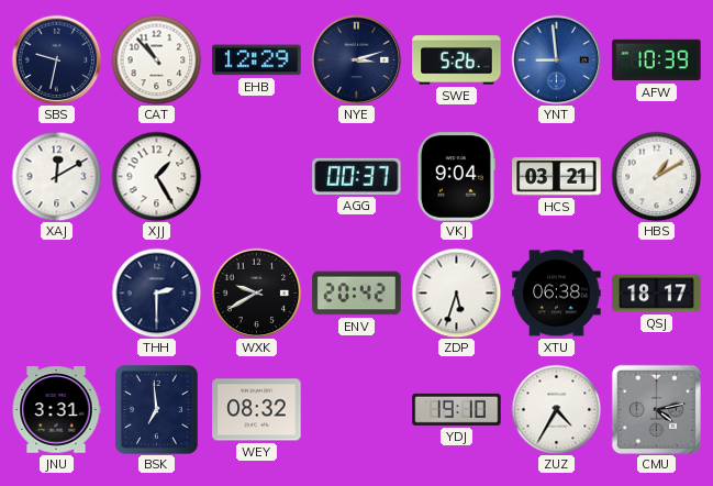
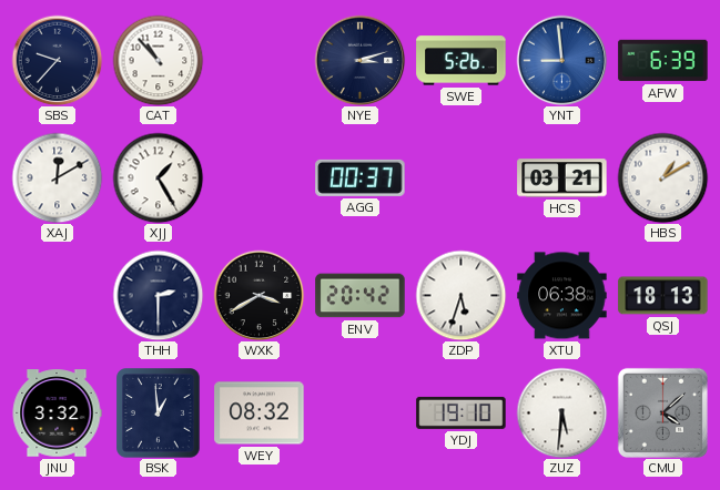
SBS: 9:32 -> 9:37
EHB: 12:29 -> none
AFW: 10:39 -> 6:39
VKJ: 9:04 -> none
WXK: 9:40 -> 3:40
QSJ: 18:17 -> 18:13
JNU: 3:31 -> 3:32
BSK: 6:59 -> 12:59
ZUZ: 4:35 -> 5:31
CMU: 4:13 -> 4:08
